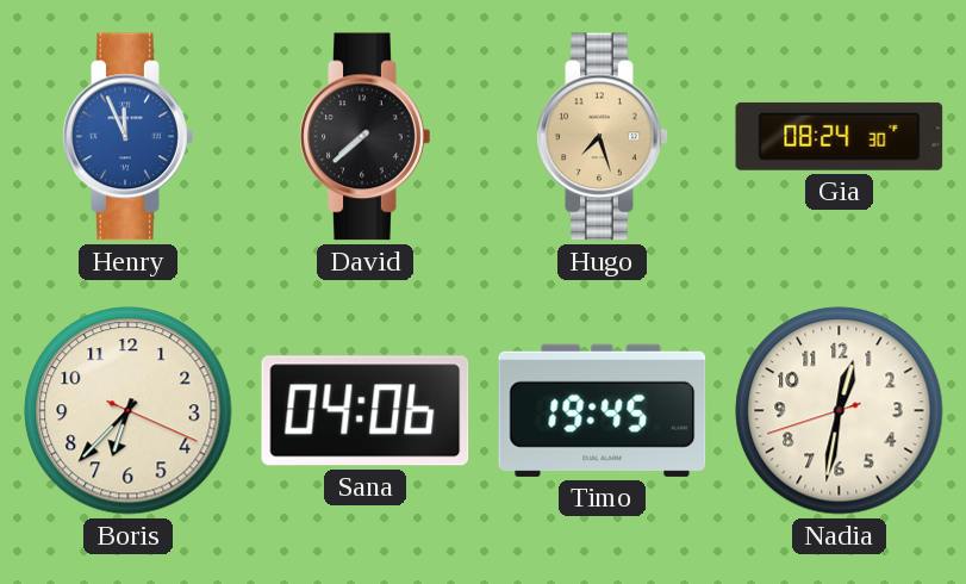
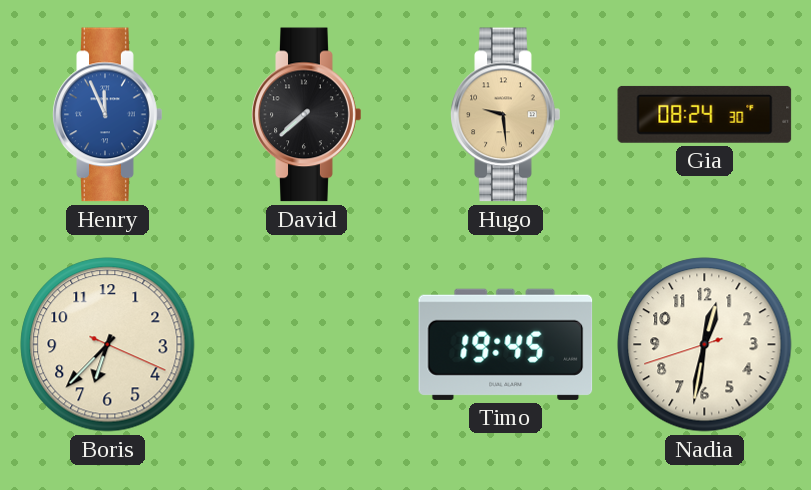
Hugo: 7:27 -> 9:29
Sana: 04:06 -> none
